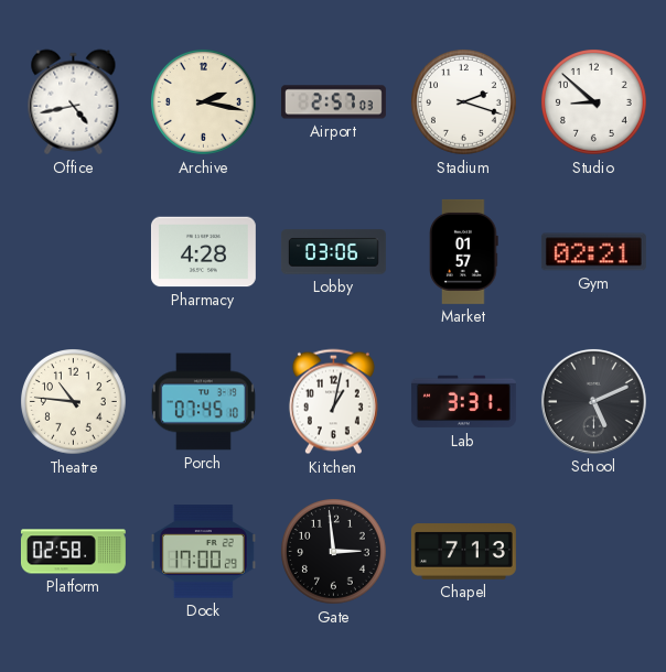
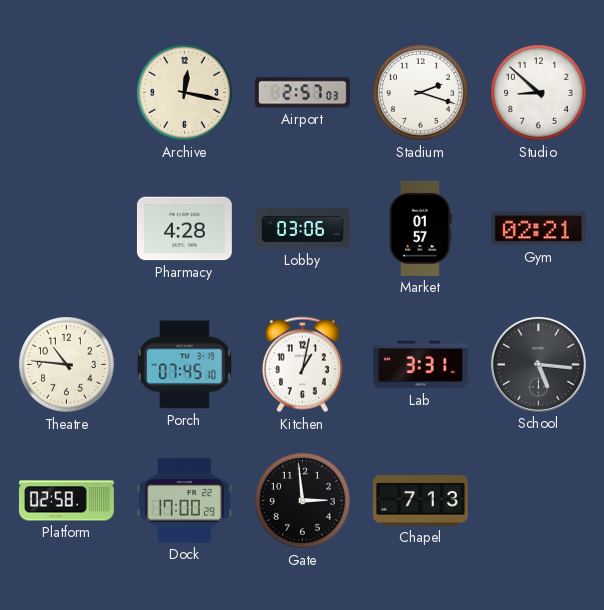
Office: 4:43 -> none
Archive: 2:17 -> 12:17
School: 5:11 -> 5:16
